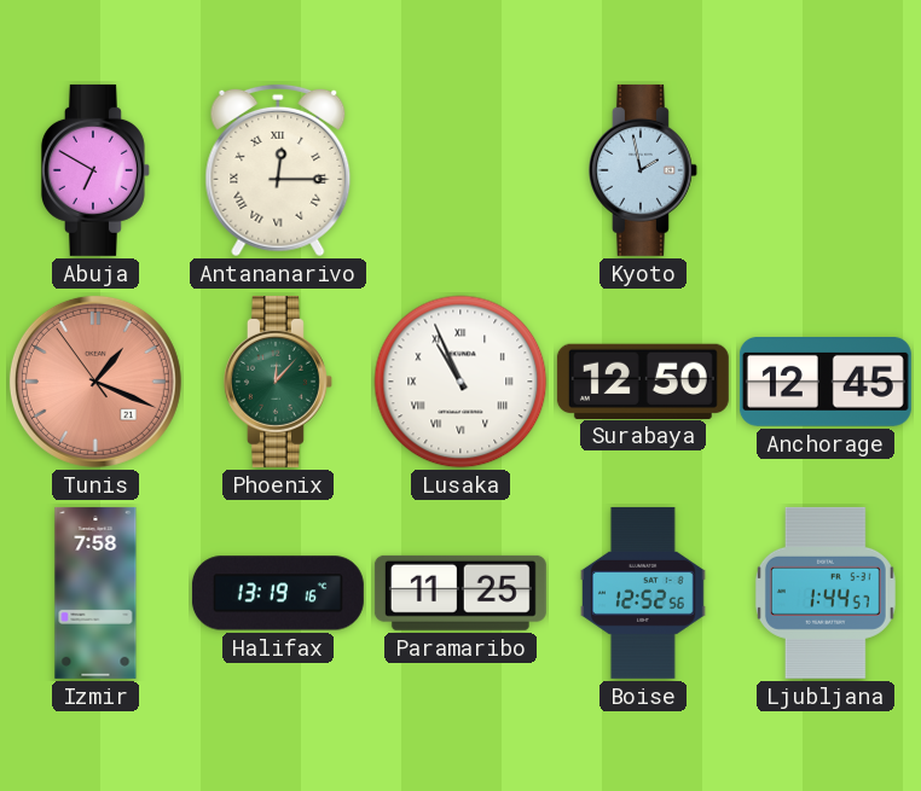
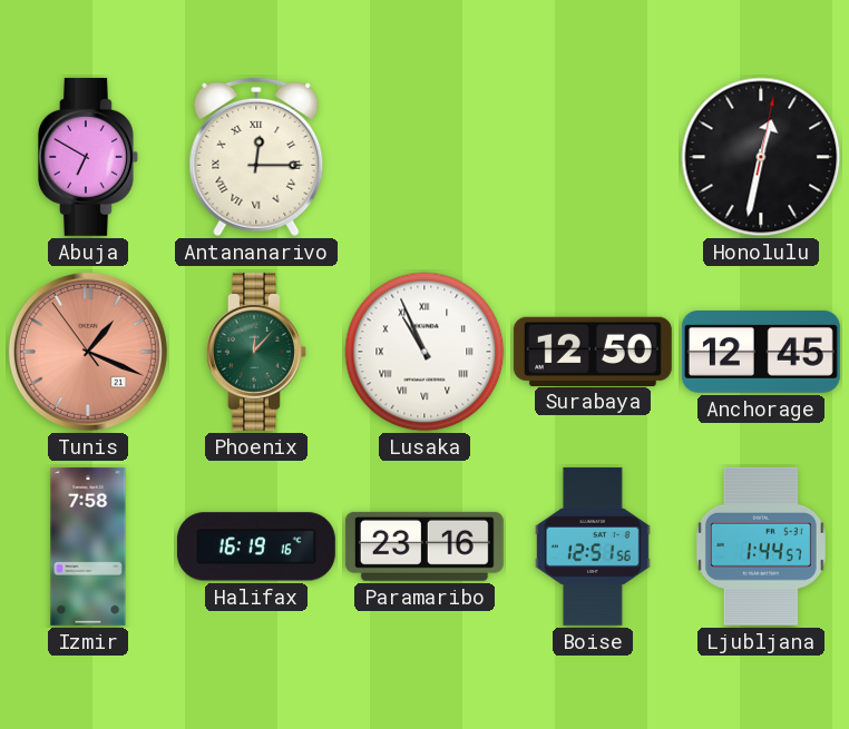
Kyoto: 1:58 -> none
Honolulu: none -> 12:32
Halifax: 13:19 -> 16:19
Paramaribo: 11:25 -> 23:16
Boise: 12:52 -> 12:51
